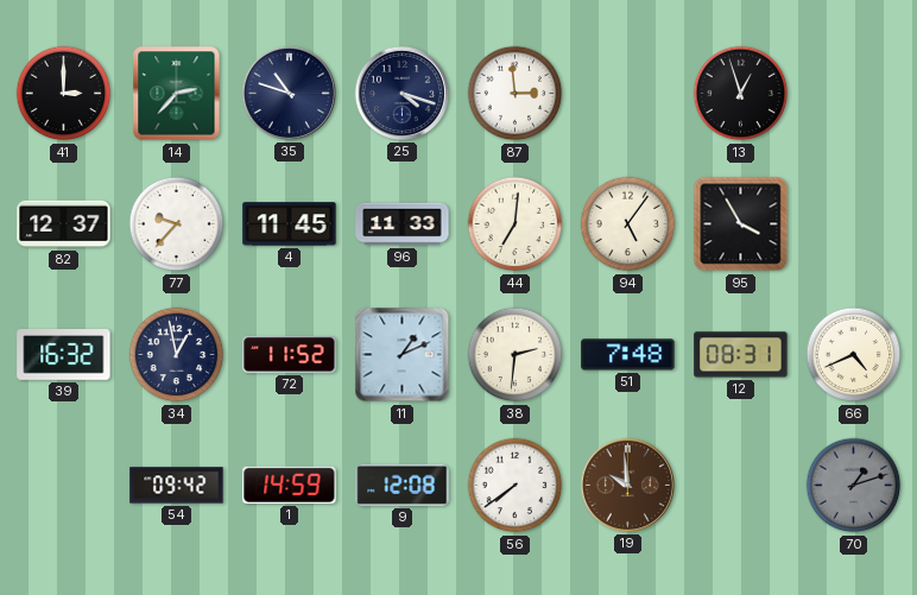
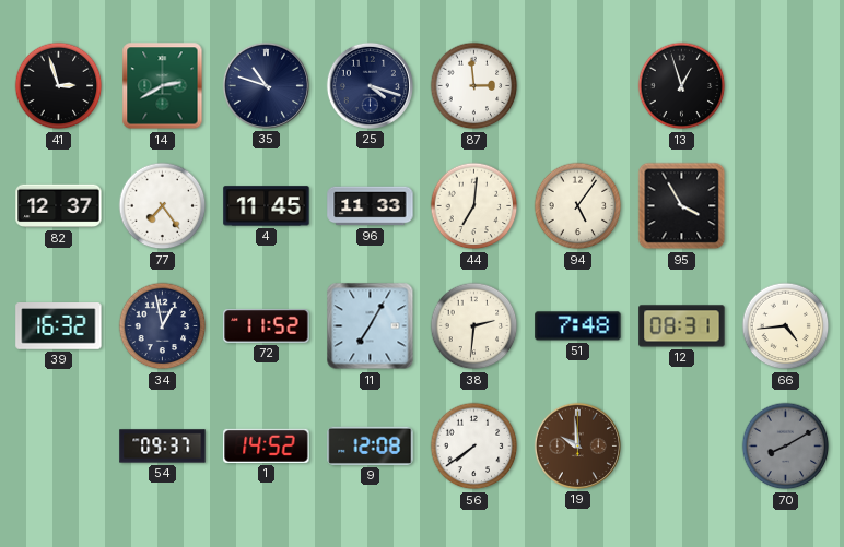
41: 3:00 -> 2:57
14: 2:37 -> 2:40
77: 9:37 -> 7:24
11: 1:11 -> 7:05
66: 4:41 -> 4:44
54: 09:42 -> 09:37
1: 14:59 -> 14:52
70: 1:12 -> 8:10
